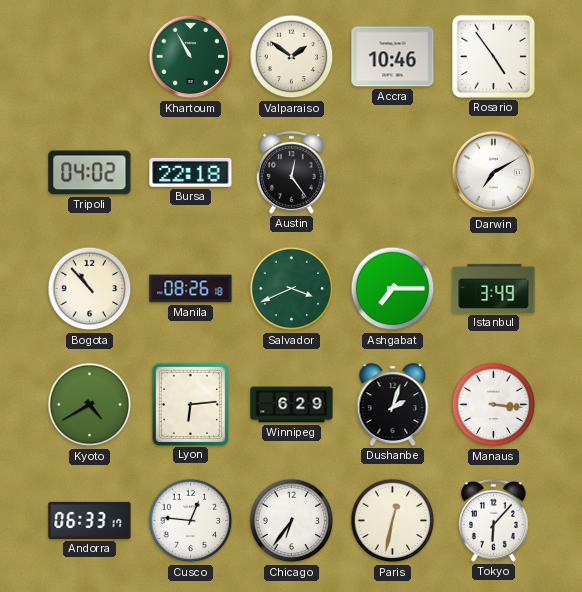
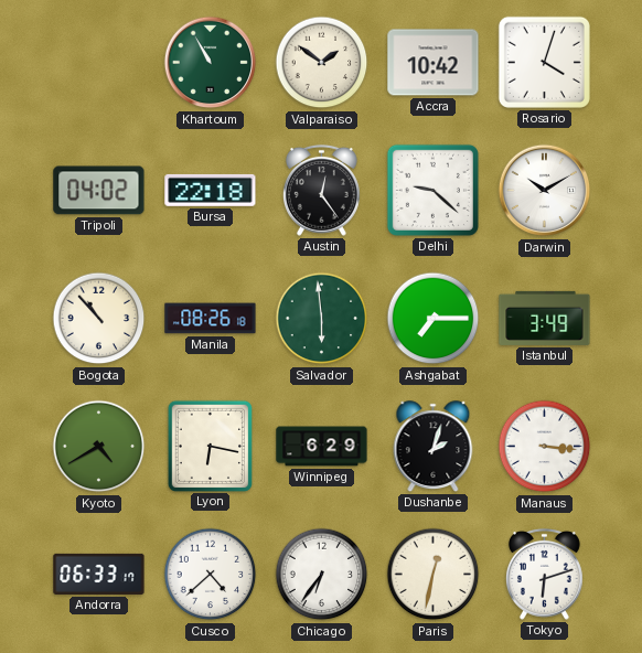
Accra: 10:46 -> 10:42
Rosario: 4:54 -> 4:03
Delhi: none -> 9:22
Darwin: 7:10 -> 10:10
Salvador: 3:41 -> 5:59
Lyon: 6:14 -> 6:17
Cusco: 12:46 -> 4:38
Tokyo: 6:07 -> 6:12
